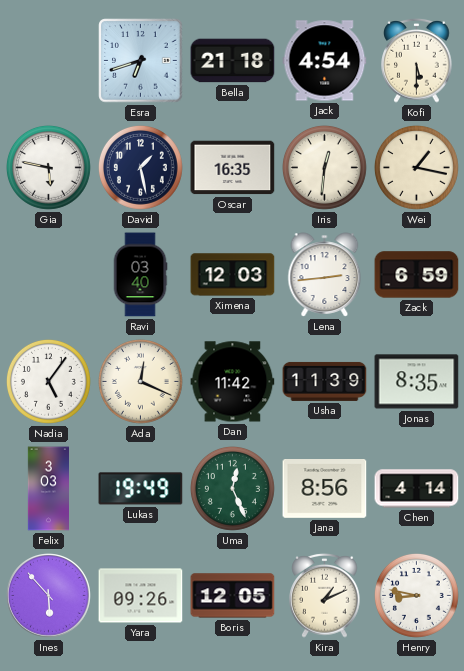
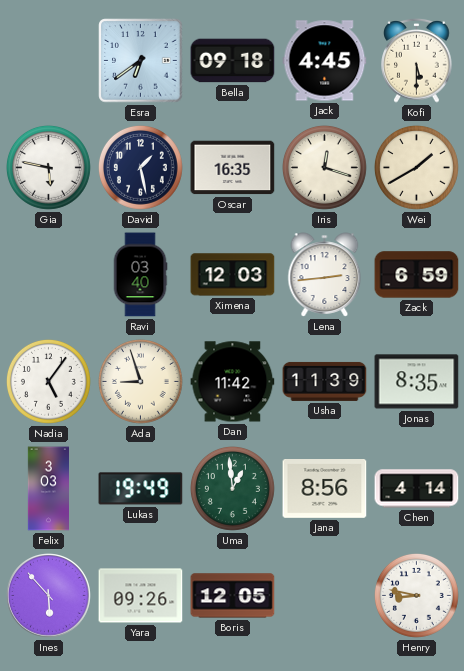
Esra: 6:42 -> 6:39
Bella: 21:18 -> 09:18
Jack: 4:54 -> 4:45
Iris: 12:31 -> 12:18
Wei: 1:17 -> 1:40
Ada: 12:19 -> 8:57
Uma: 12:26 -> 12:59
Kira: 1:11 -> none
